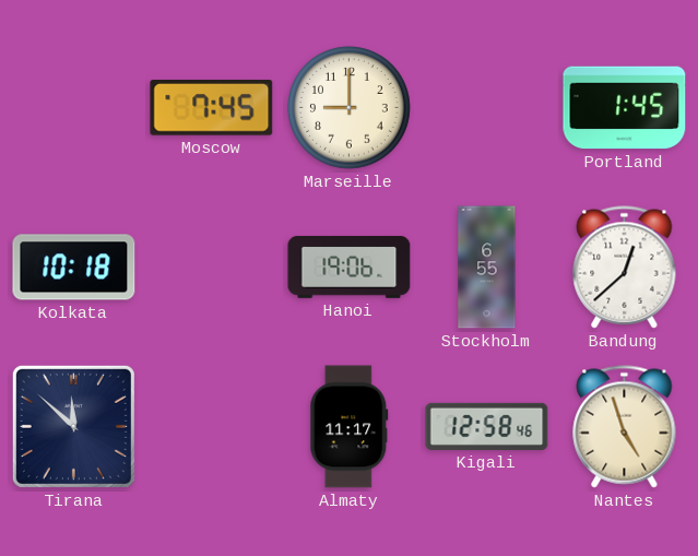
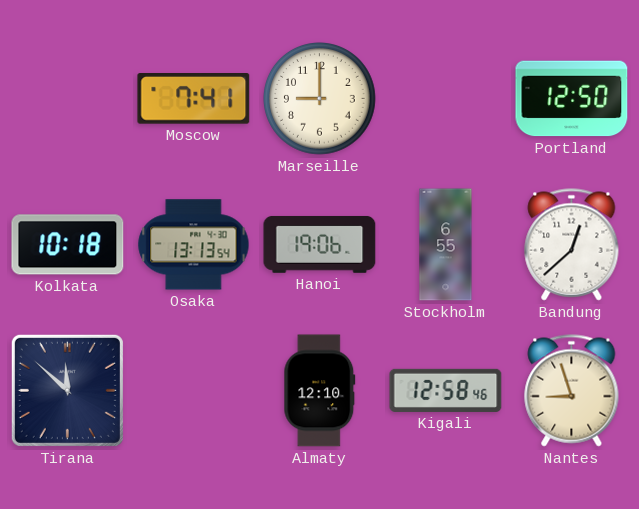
Moscow: 7:45 -> 7:41
Portland: 1:45 -> 12:50
Osaka: none -> 13:13
Almaty: 11:17 -> 12:10
Nantes: 4:57 -> 8:57
